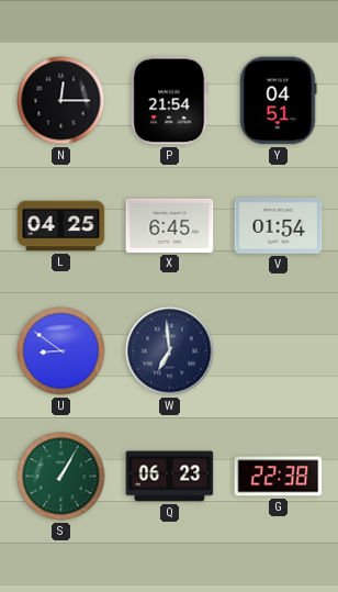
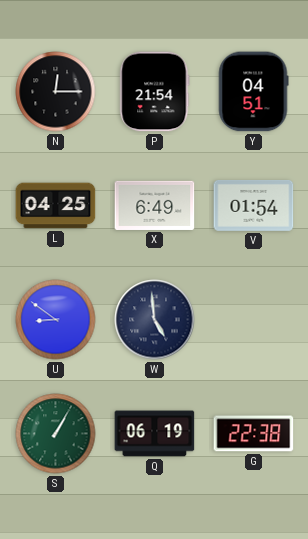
X: 6:45 -> 6:49
W: 6:59 -> 4:59
Q: 06:23 -> 06:19
